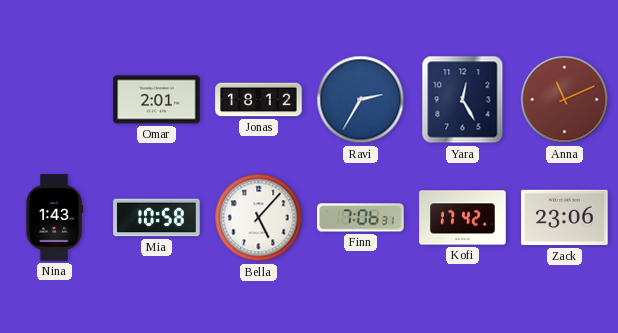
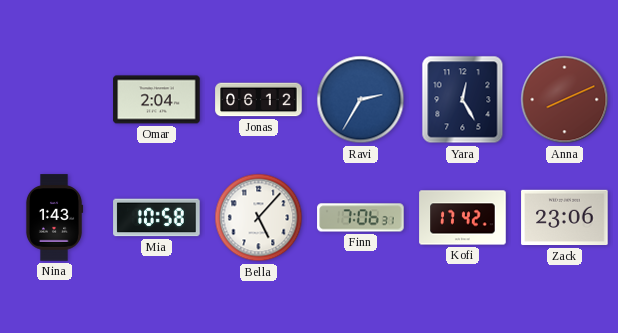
Omar: 2:01 -> 2:04
Jonas: 18:12 -> 06:12
Anna: 11:11 -> 8:11
